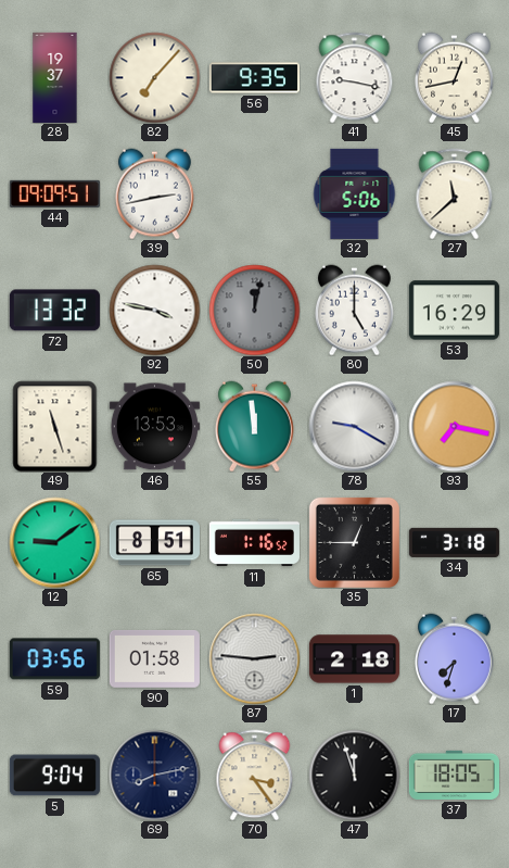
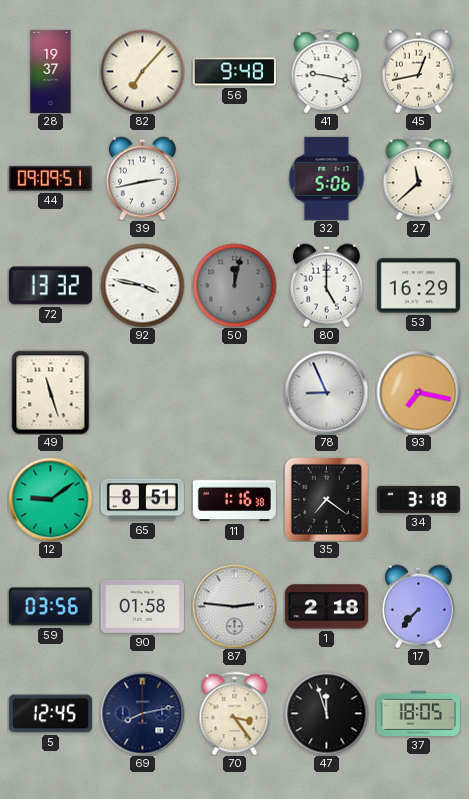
56: 9:35 -> 9:48
46: 13:53 -> none
55: 11:59 -> none
78: 9:20 -> 8:56
11: 1:16:52 -> 1:16:38
35: 12:45 -> 7:21
17: 7:33 -> 7:37
5: 9:04 -> 12:45
